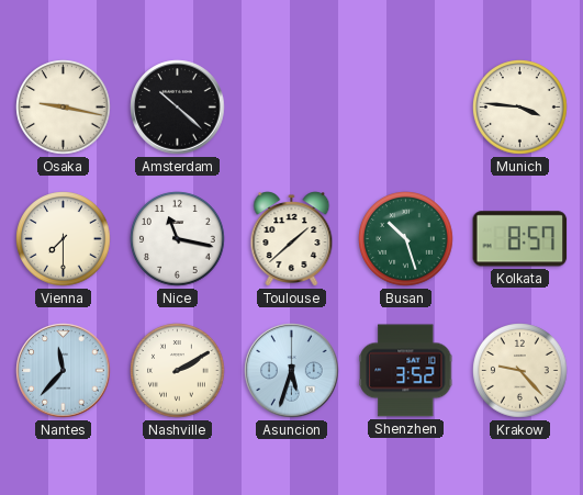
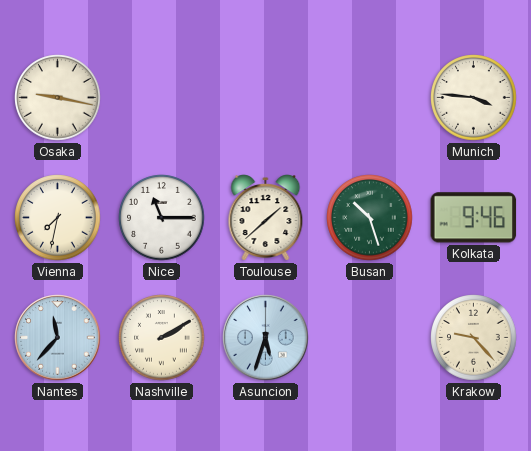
Amsterdam: 10:22 -> none
Vienna: 7:30 -> 7:32
Nice: 11:17 -> 11:15
Kolkata: 8:57 -> 9:46
Shenzhen: 3:52 -> none
